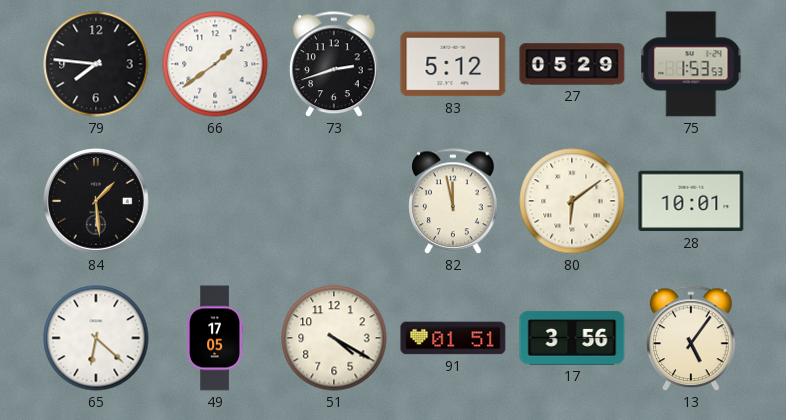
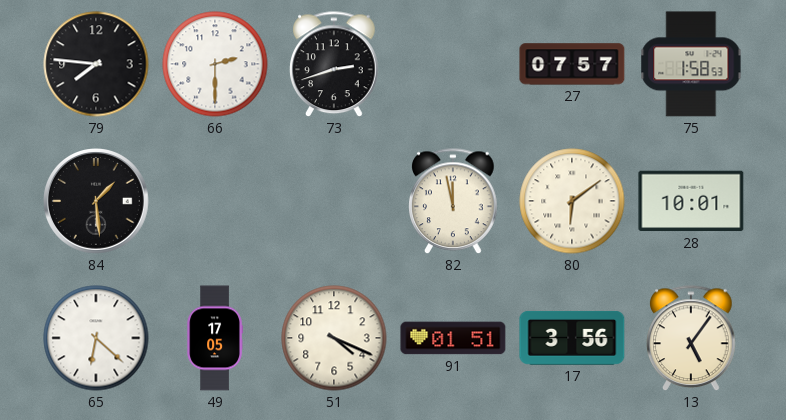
66: 1:39 -> 2:30
83: 5:12 -> none
27: 05:29 -> 07:57
75: 1:53 -> 1:58
51: 4:20 -> 4:19
